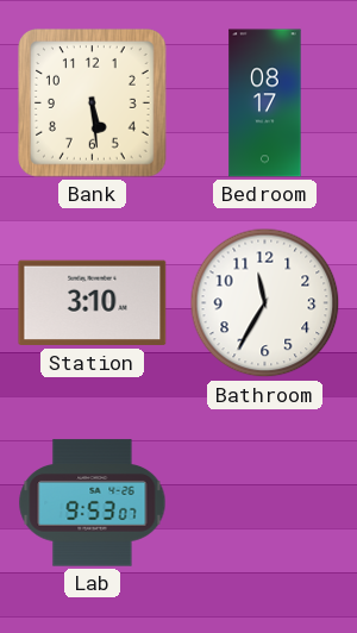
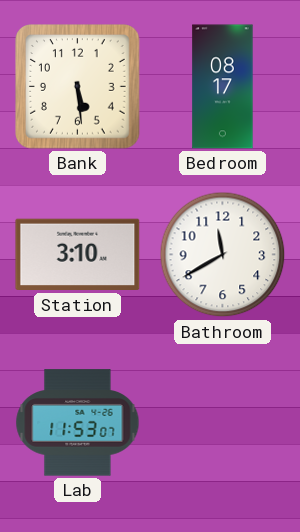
Bathroom: 11:35 -> 11:40
Lab: 9:53 -> 11:53
